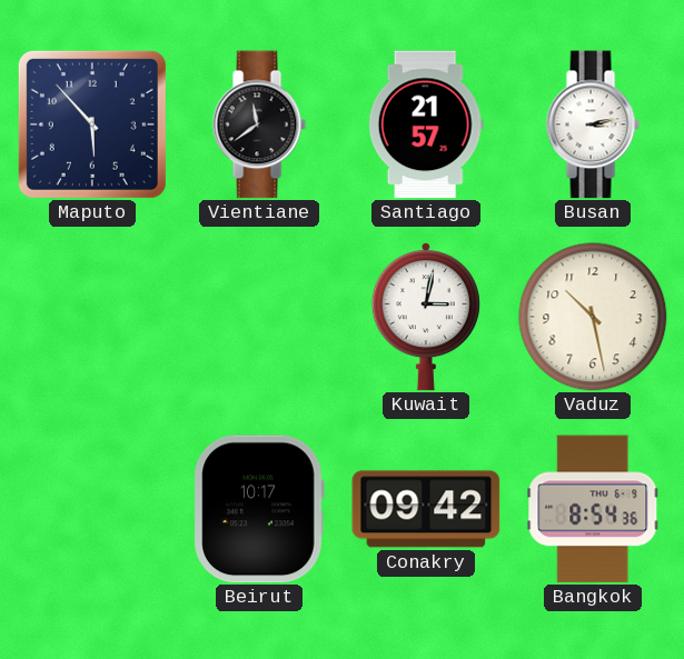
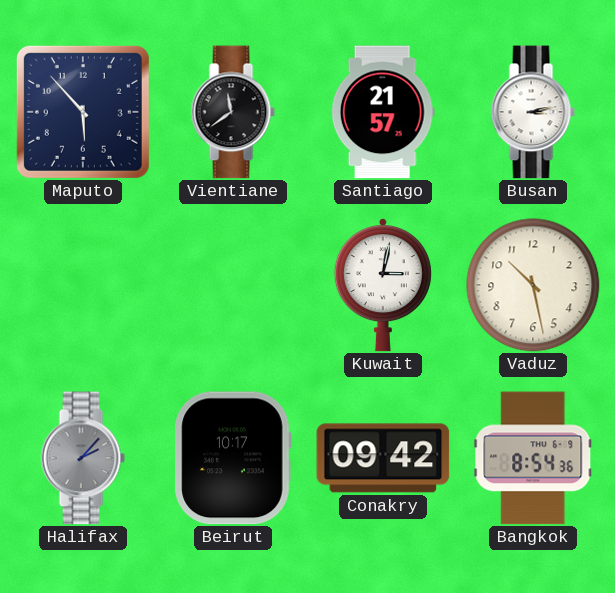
Halifax: none -> 2:07
